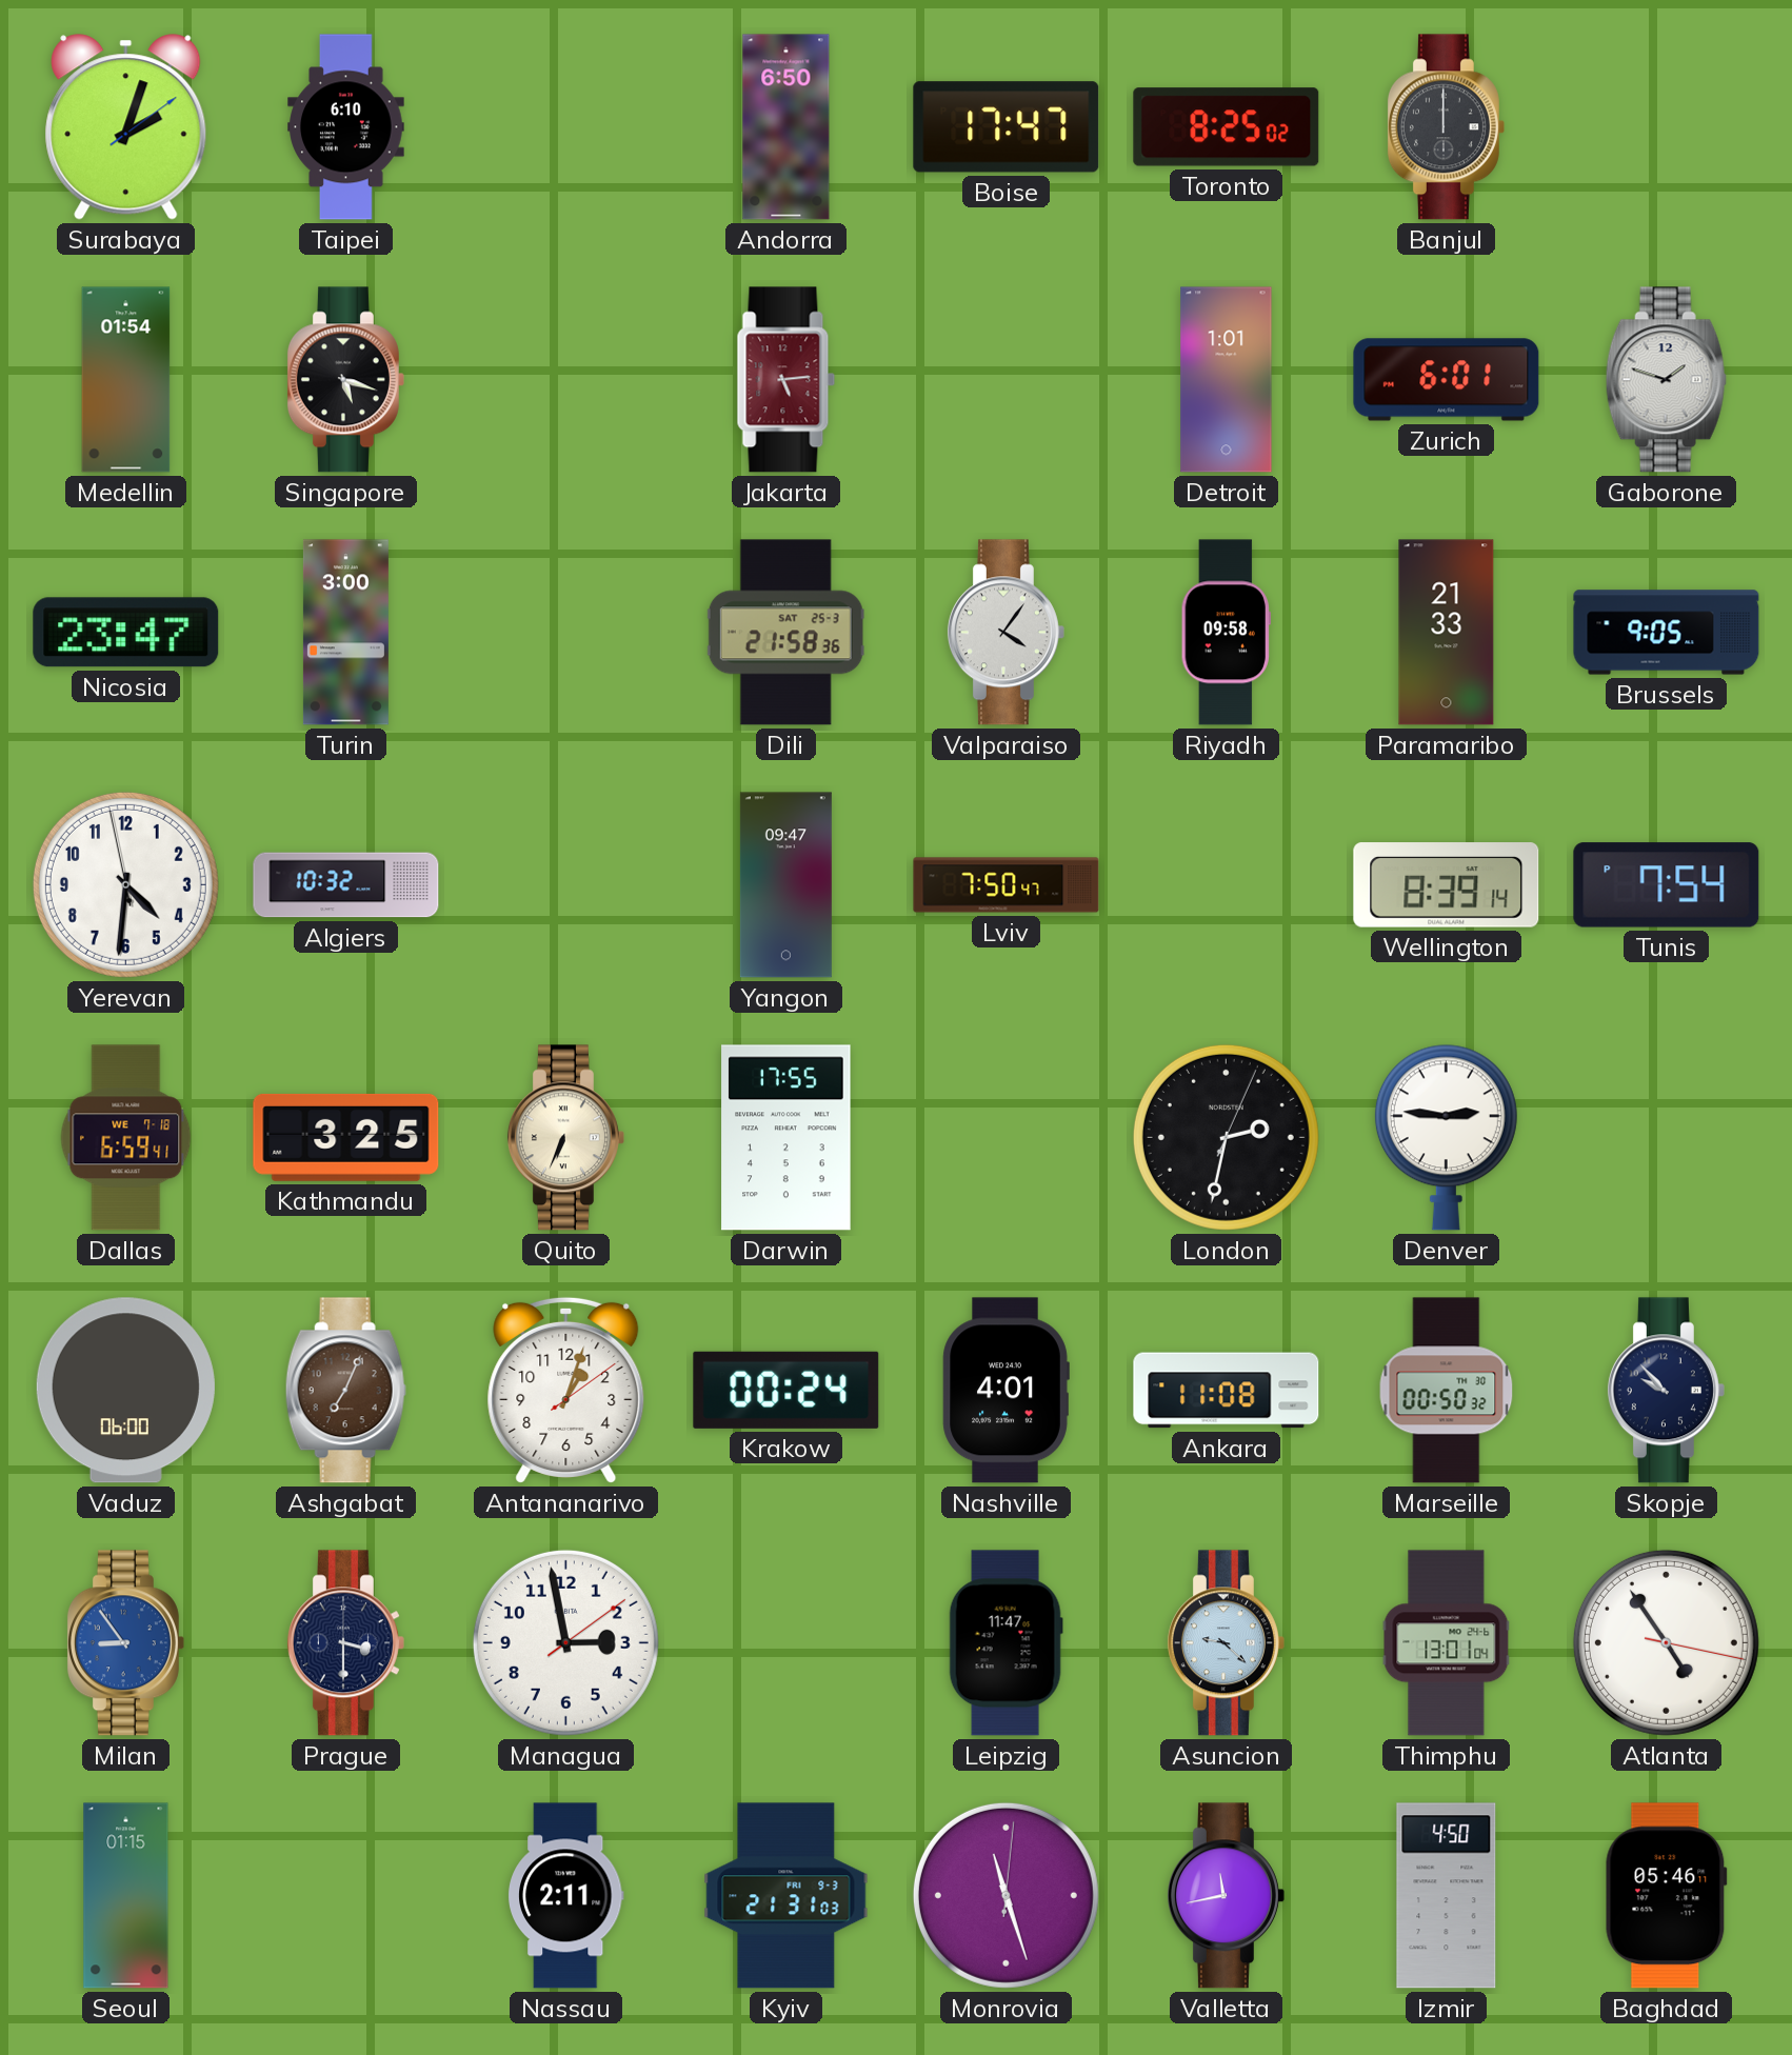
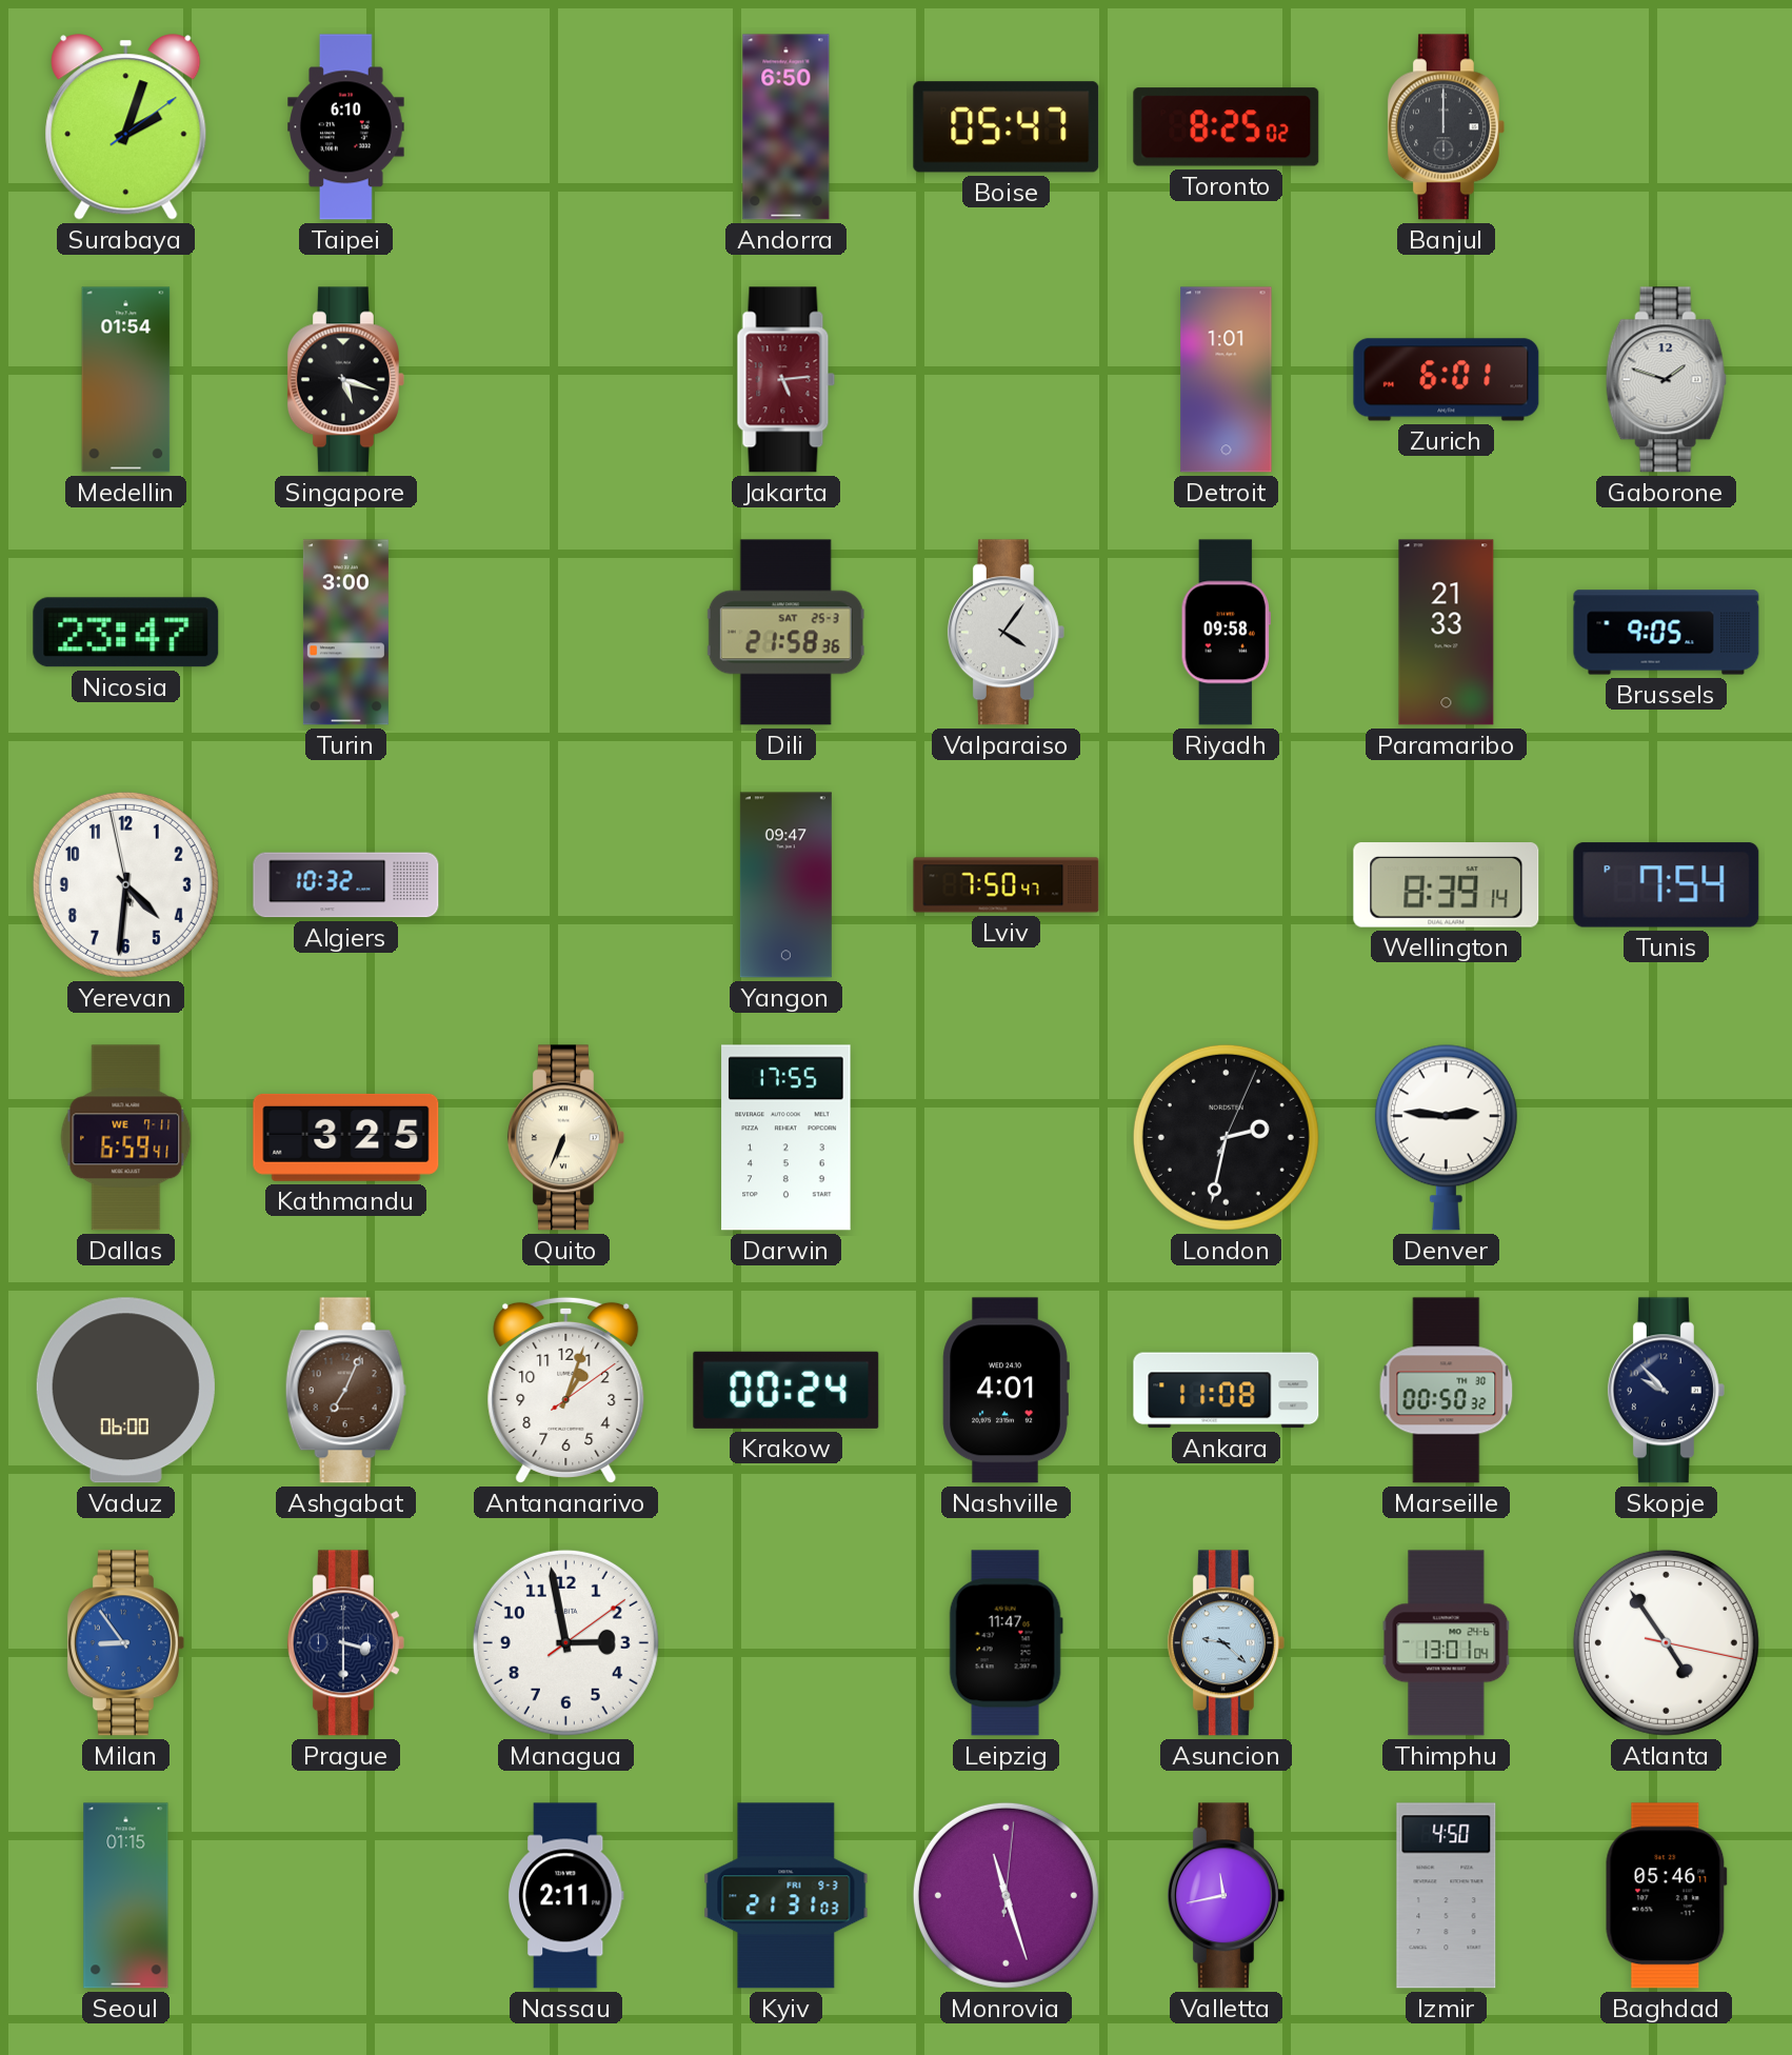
Boise: 17:47 -> 05:47
Dallas date: WE 7-18 -> WE 7-11
